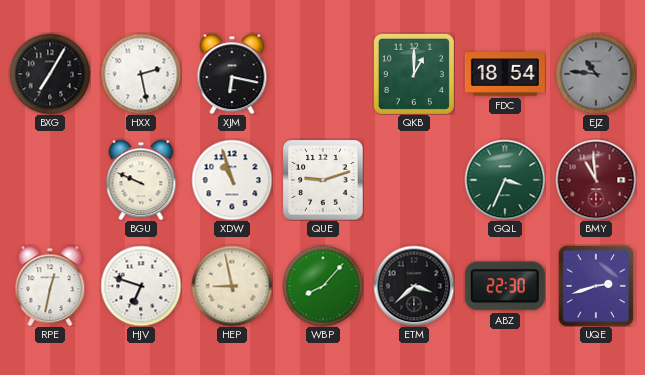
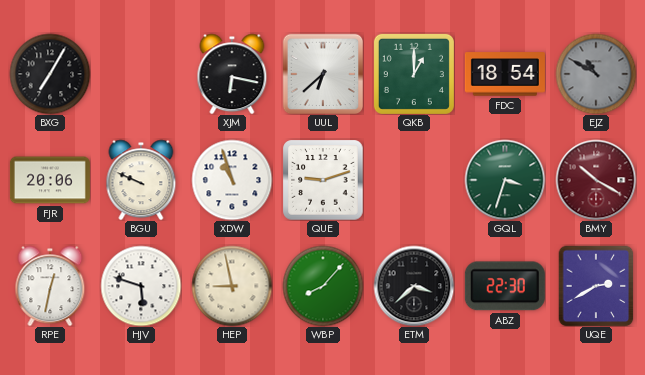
HXX: 2:28 -> none
UUL: none -> 6:38
EJZ: 10:46 -> 10:50
FJR: none -> 20:06
GQL: 3:34 -> 3:33
BMY: 10:59 -> 10:20
HJV: 6:48 -> 5:48
UQE: 2:42 -> 2:40
